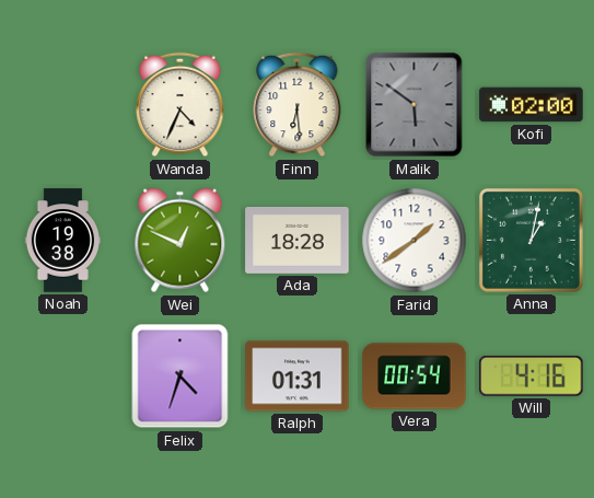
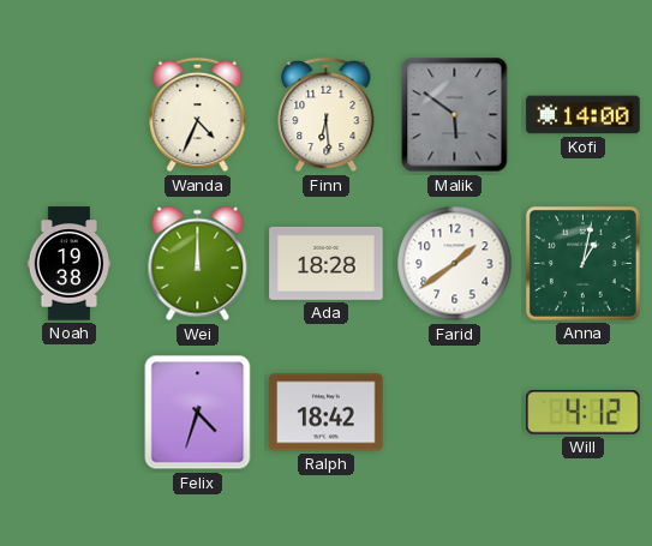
Kofi: 02:00 -> 14:00
Wei: 12:49 -> 12:00
Ralph: 01:31 -> 18:42
Vera: 00:54 -> none
Will: 4:16 -> 4:12
